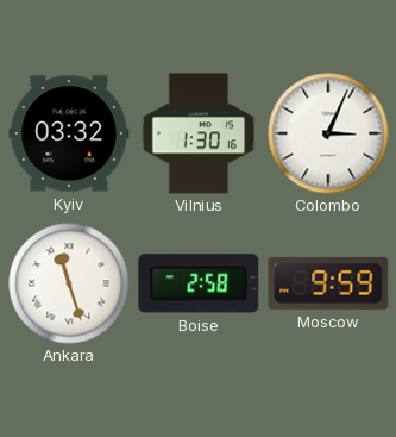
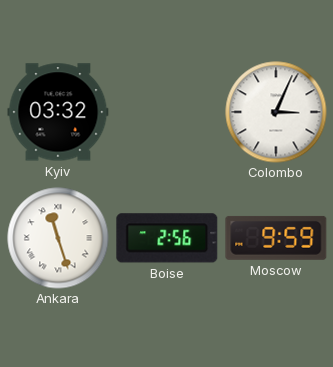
Vilnius: 1:30 -> none
Boise: 2:58 -> 2:56
